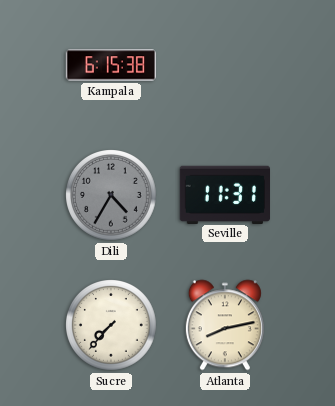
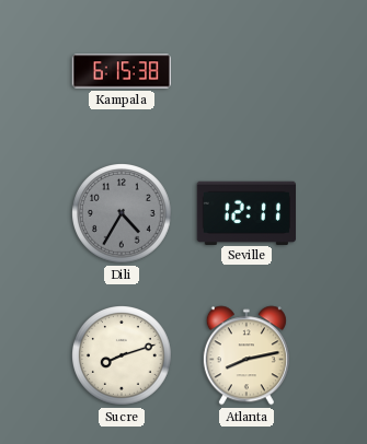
Seville: 11:31 -> 12:11
Sucre: 7:37 -> 8:12
